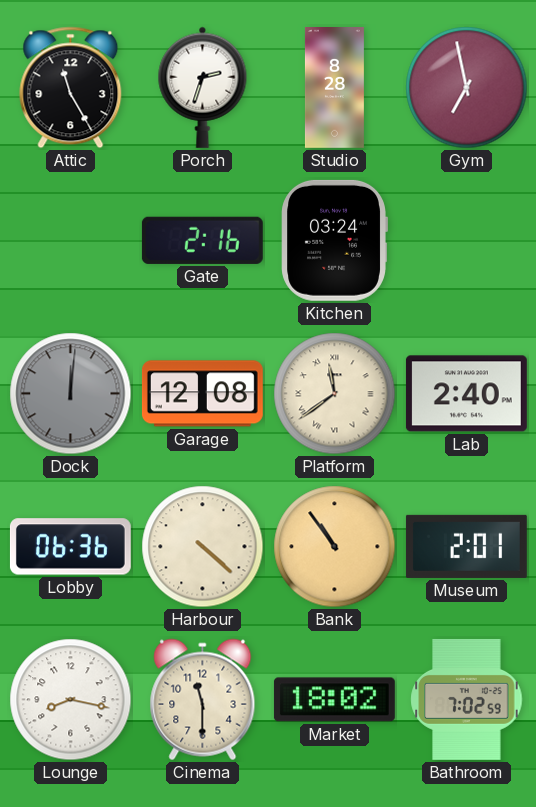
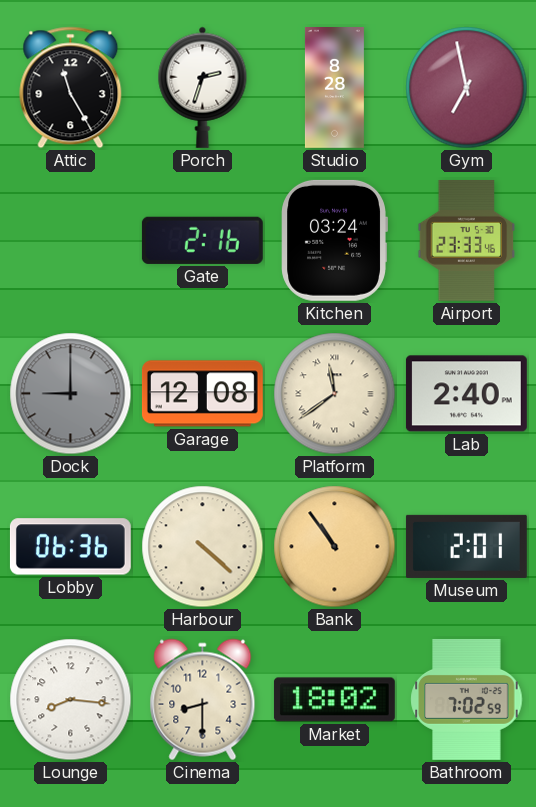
Airport: none -> 23:33
Dock: 12:01 -> 9:00
Lounge: 8:17 -> 8:16
Cinema: 11:30 -> 8:30
